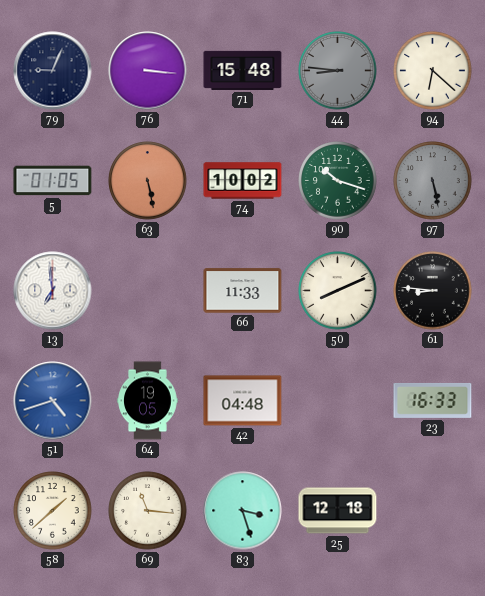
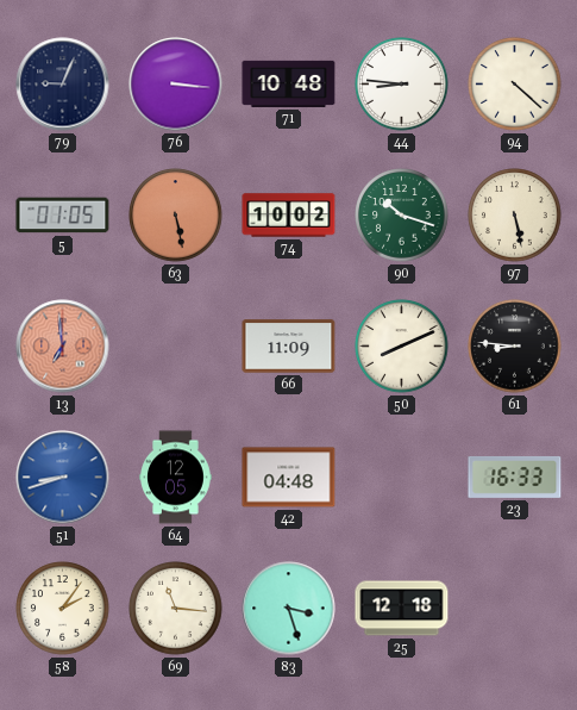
71: 15:48 -> 10:48
44 dial: grey -> white
94: 6:22 -> 4:22
97 dial: grey -> cream
13 dial: white -> salmon
66: 11:33 -> 11:09
51: 4:42 -> 8:42
64: 19:05 -> 12:05
58: 1:38 -> 2:06
